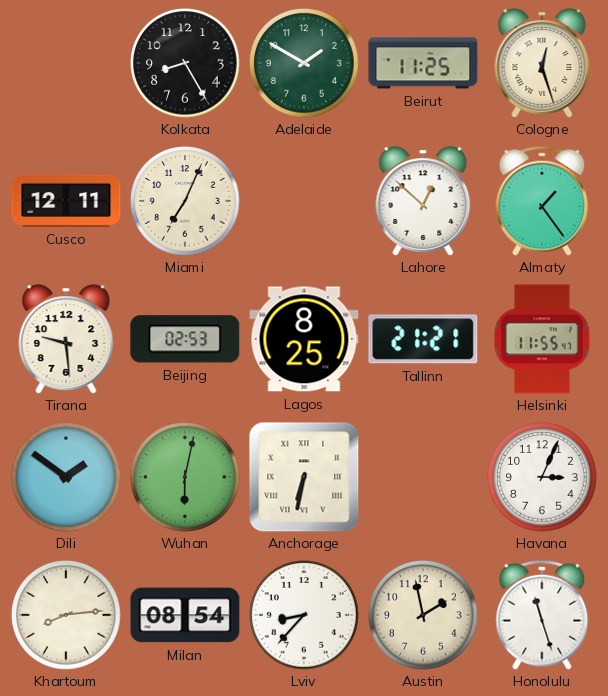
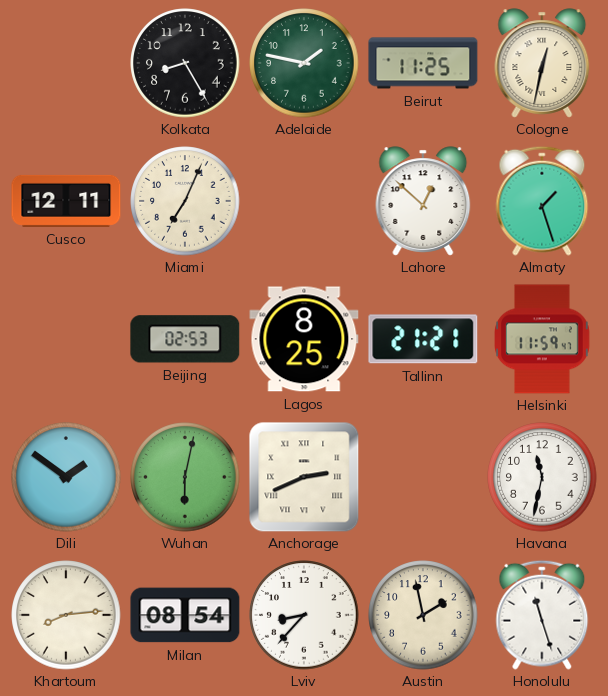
Adelaide: 1:50 -> 1:47
Cologne: 12:27 -> 12:32
Almaty: 1:24 -> 1:27
Tirana: 9:29 -> none
Helsinki: 11:55 -> 11:59
Anchorage: 6:32 -> 2:41
Havana: 3:04 -> 11:32
